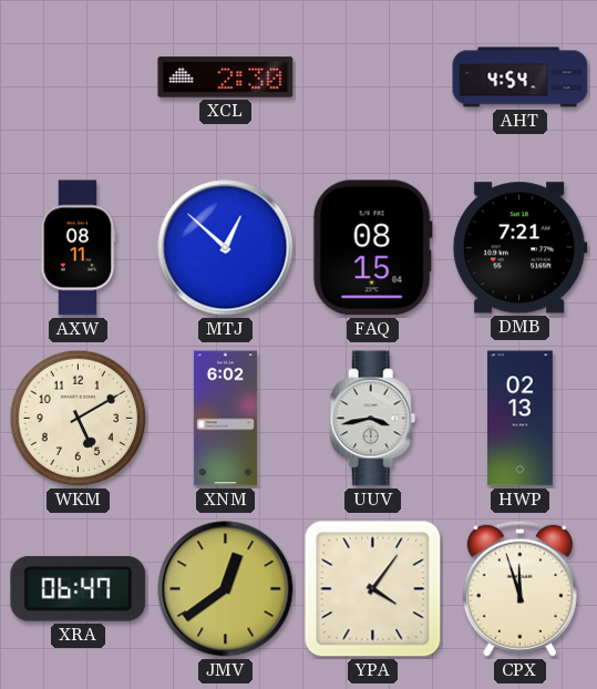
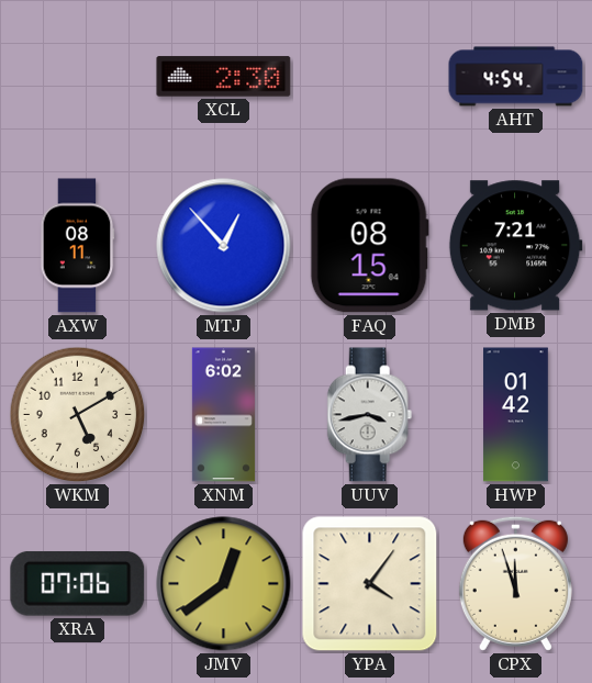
MTJ: 12:52 -> 12:53
HWP: 02:13 -> 01:42
XRA: 06:47 -> 07:06
